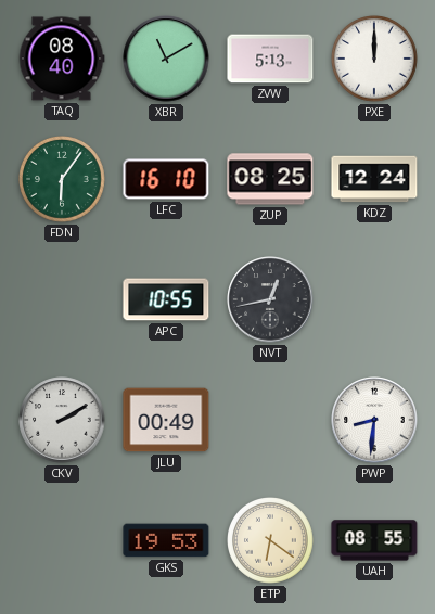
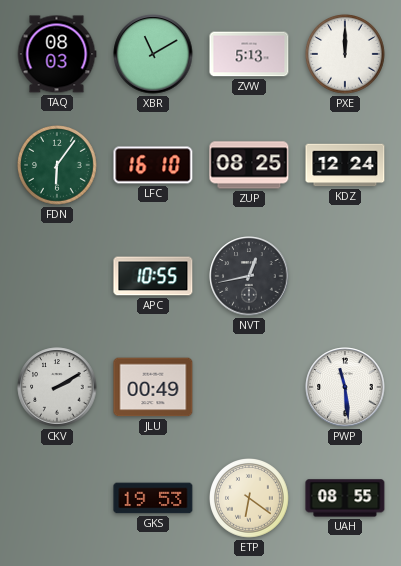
TAQ: 08:40 -> 08:03
PWP: 8:31 -> 11:29
